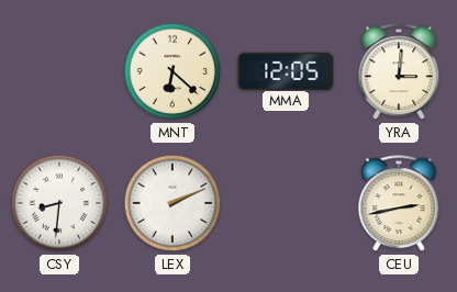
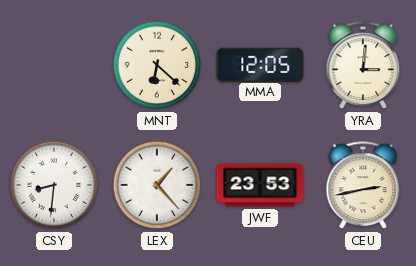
LEX: 2:11 -> 1:23
JWF: none -> 23:53
